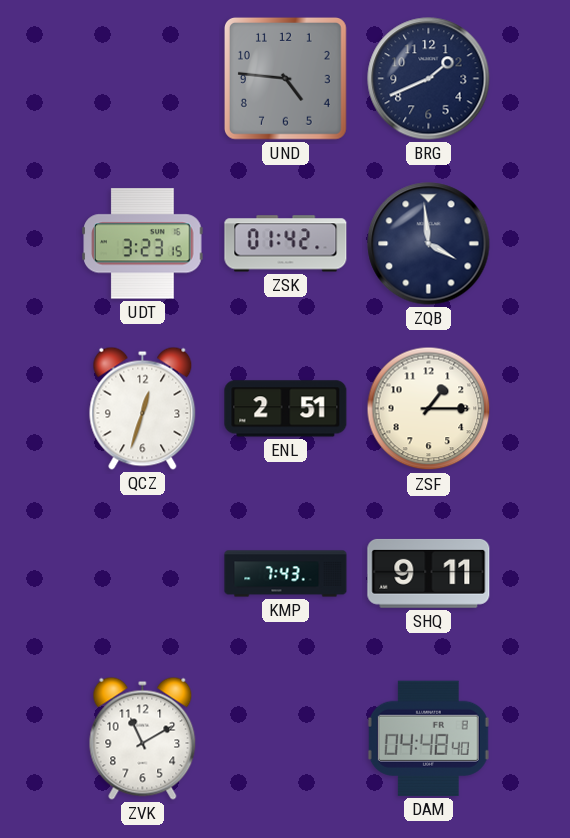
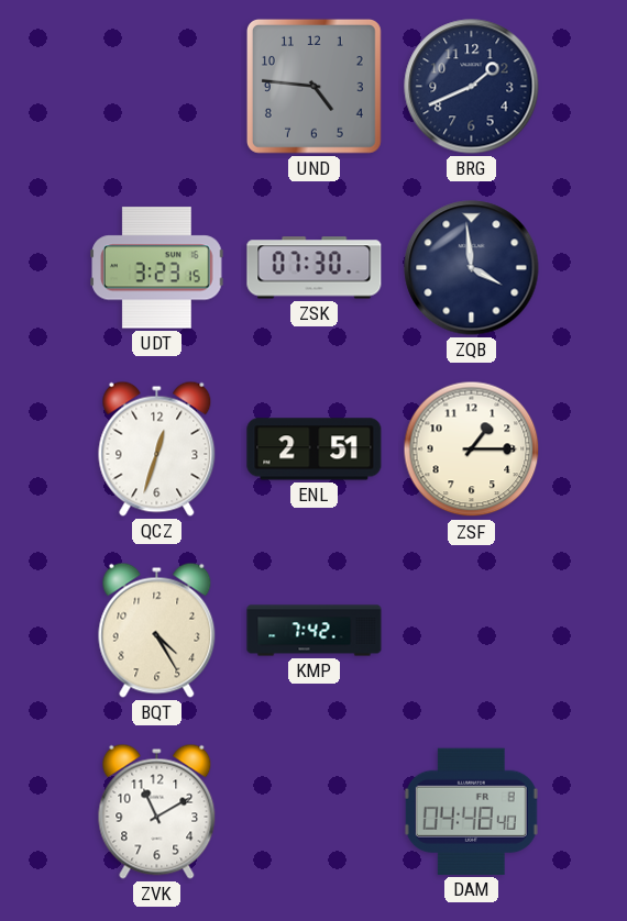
ZSK: 01:42 -> 07:30
BQT: none -> 4:25
KMP: 7:43 -> 7:42
SHQ: 9:11 -> none
